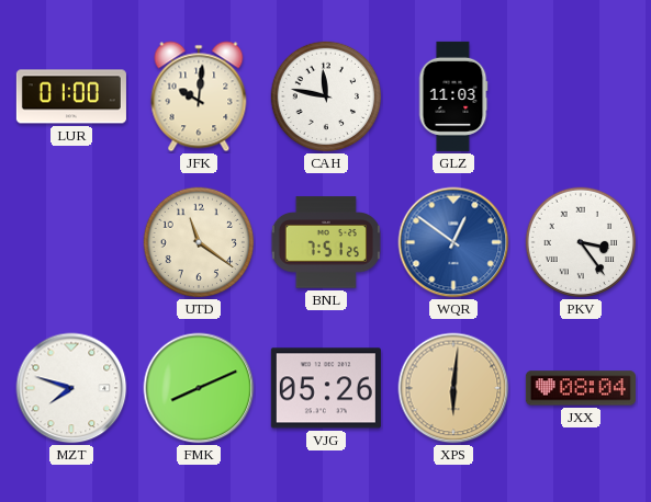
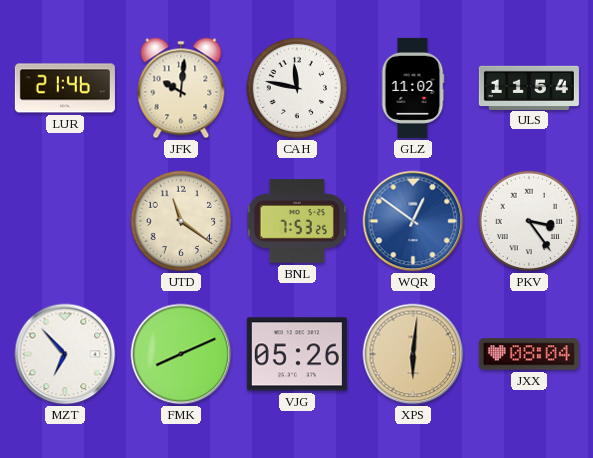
LUR: 01:00 -> 21:46
GLZ: 11:03 -> 11:02
ULS: none -> 11:54
BNL: 7:51 -> 7:53
MZT: 7:48 -> 6:53
